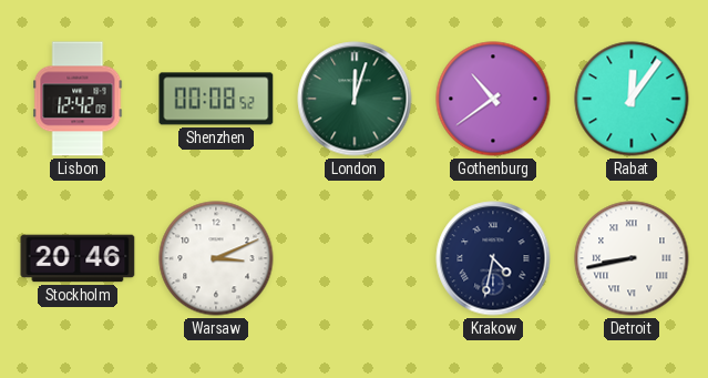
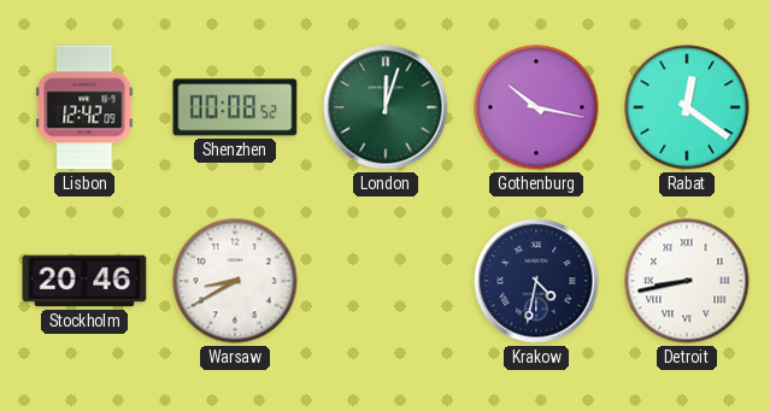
Gothenburg: 10:39 -> 10:17
Rabat: 12:06 -> 12:21
Warsaw: 3:11 -> 8:40
